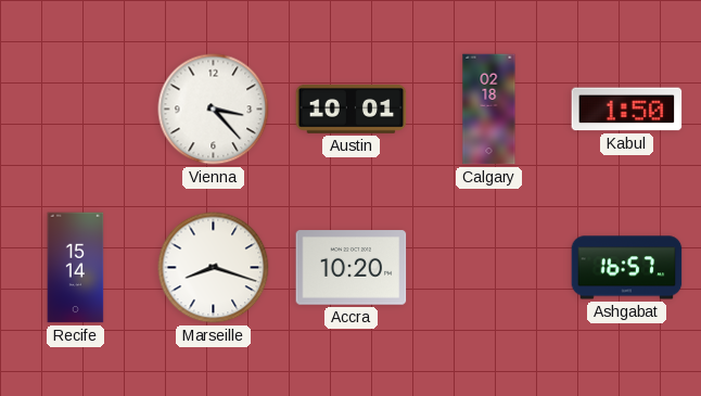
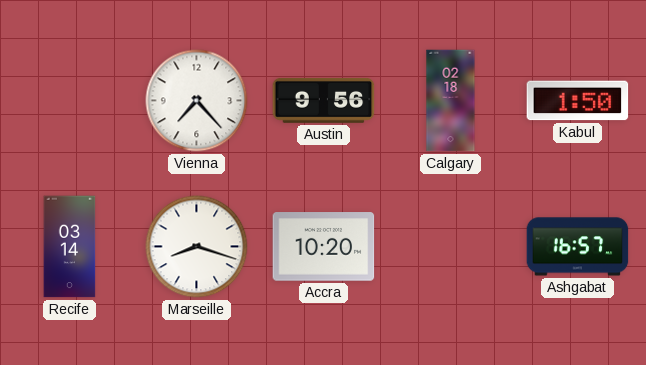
Vienna: 3:23 -> 7:23
Austin: 10:01 -> 9:56
Recife: 15:14 -> 03:14
